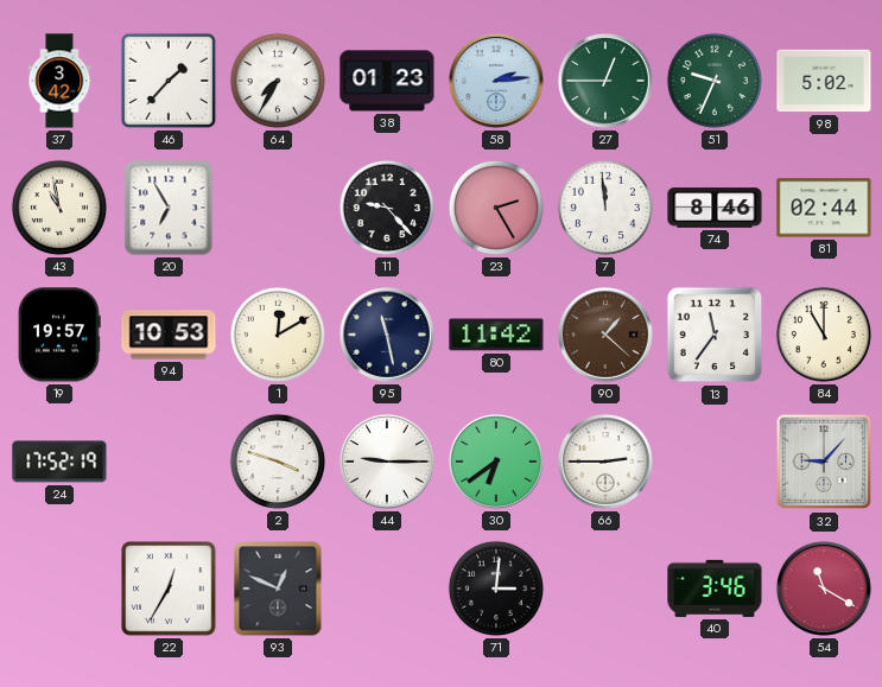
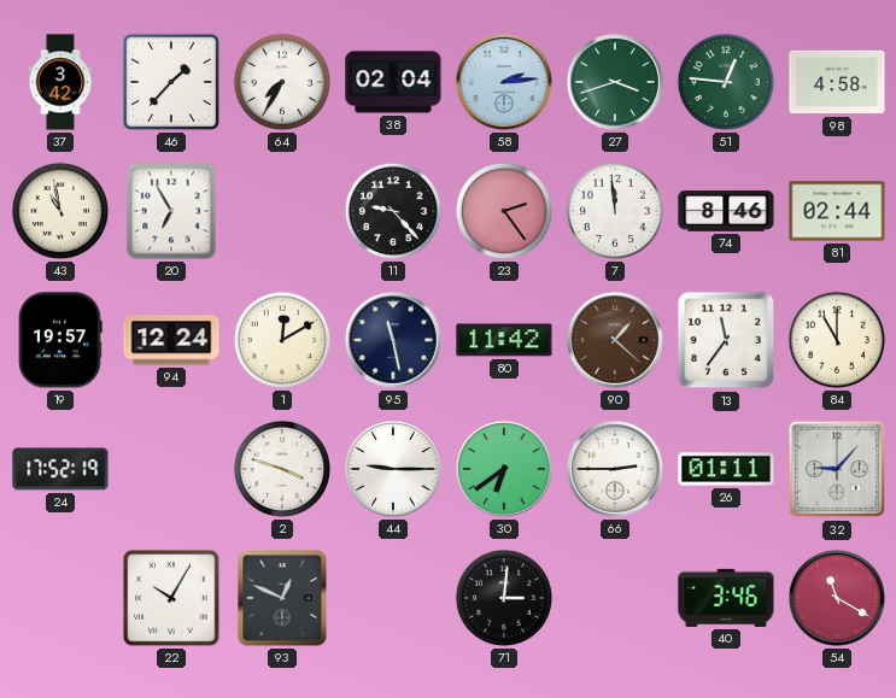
38: 01:23 -> 02:04
27: 12:45 -> 3:42
51: 9:34 -> 12:46
98: 5:02 -> 4:58
23: 2:25 -> 2:24
94: 10:53 -> 12:24
26: none -> 01:11
22: 12:35 -> 10:05
